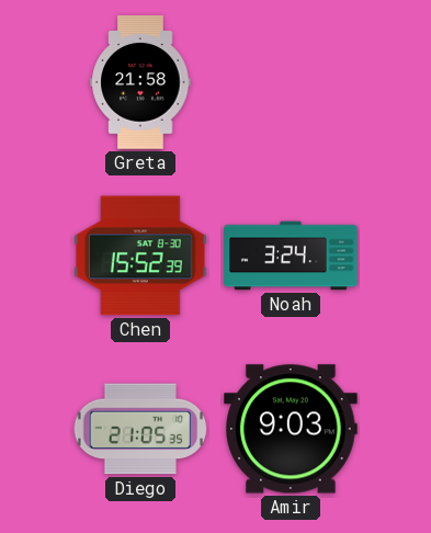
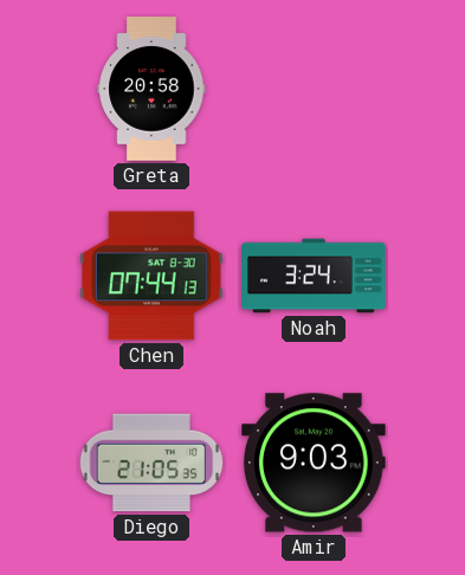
Greta: 21:58 -> 20:58
Chen: 15:52 -> 07:44
